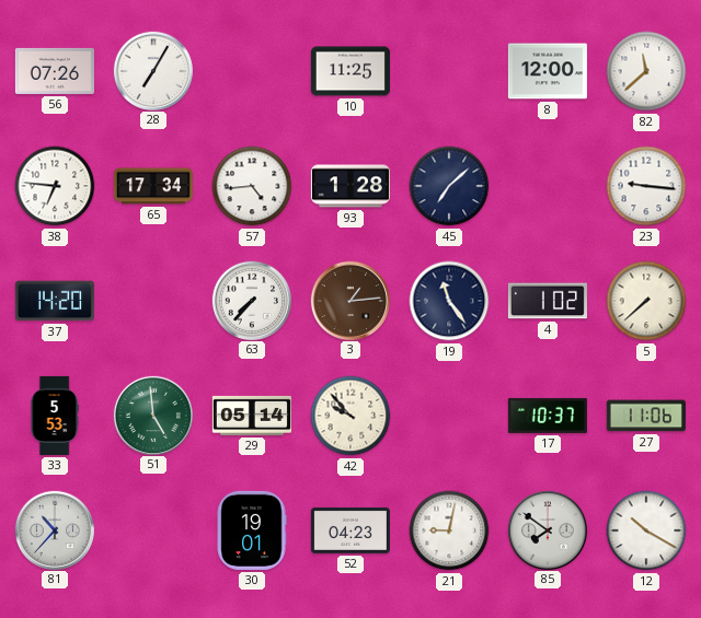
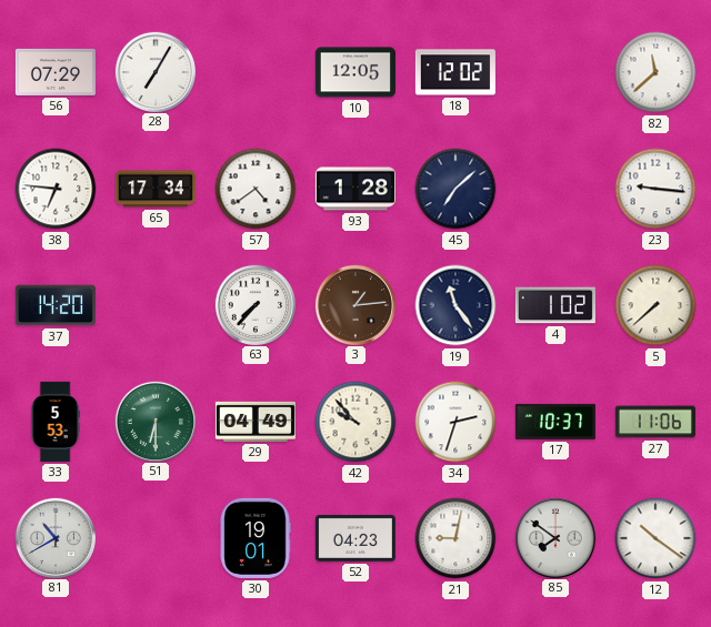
56: 07:26 -> 07:29
10: 11:25 -> 12:05
18: none -> 12:02
8: 12:00 -> none
57: 4:44 -> 4:39
51: 4:59 -> 6:30
29: 05:14 -> 04:49
34: none -> 2:33
81: 10:37 -> 10:40
12: 10:20 -> 10:21
